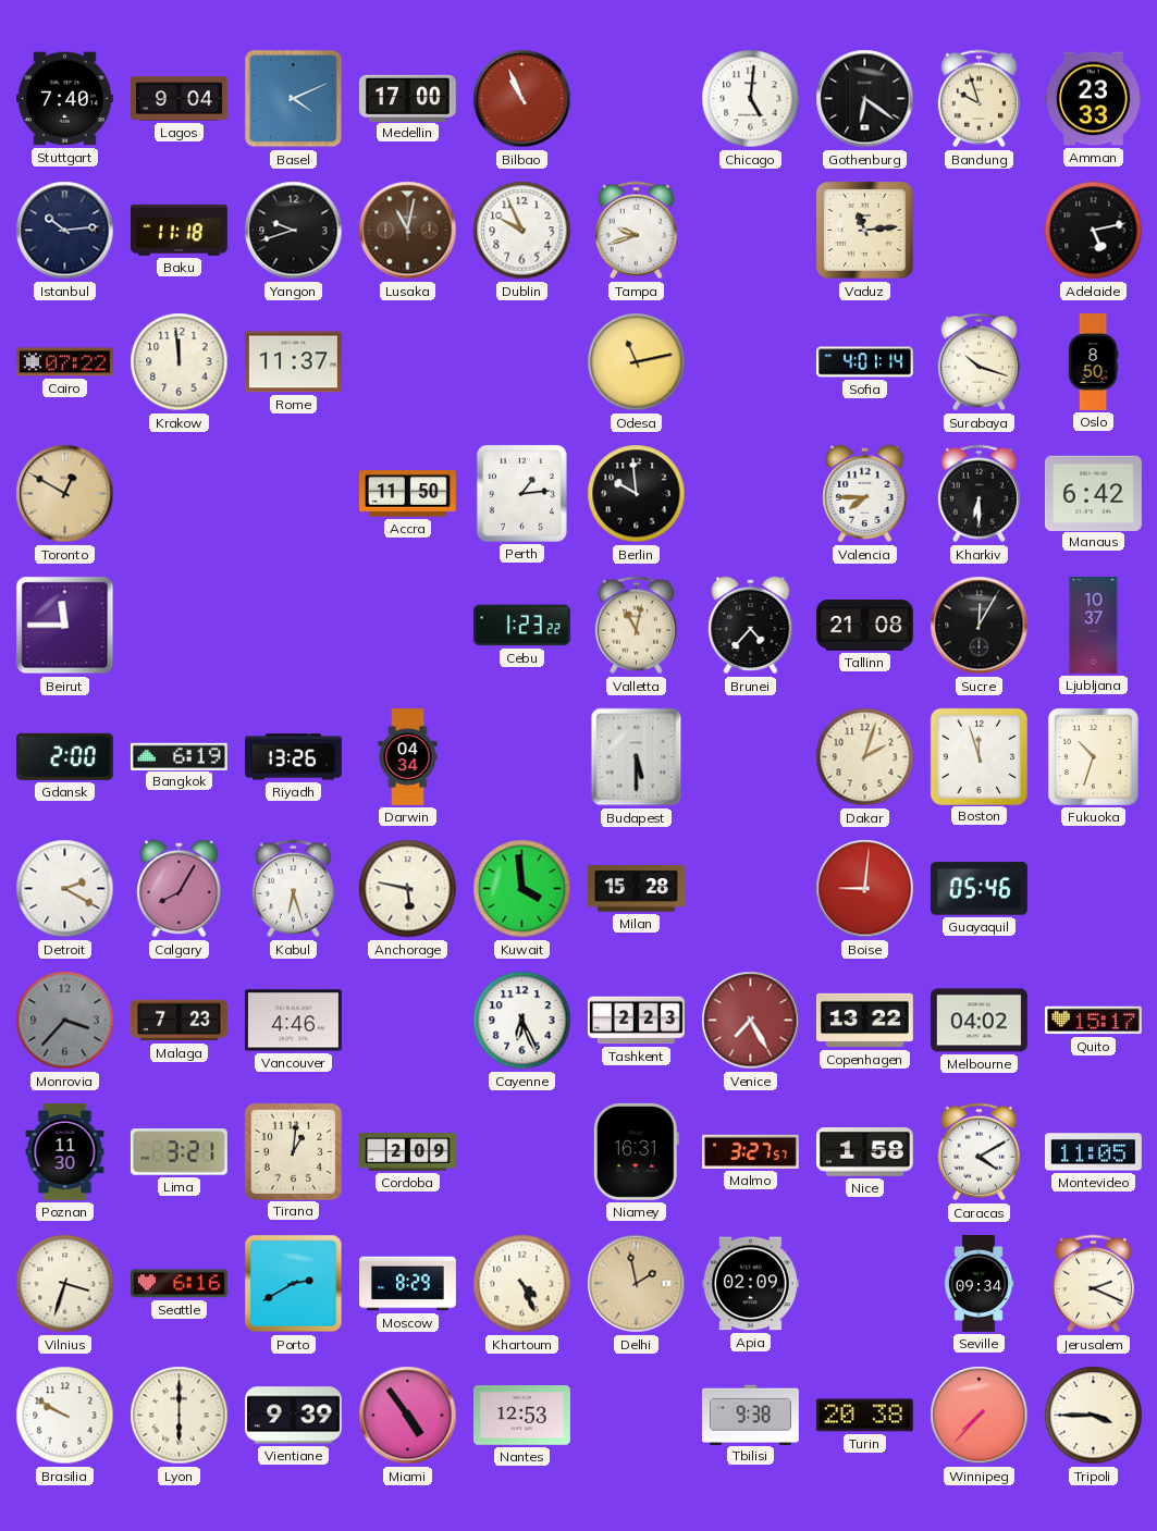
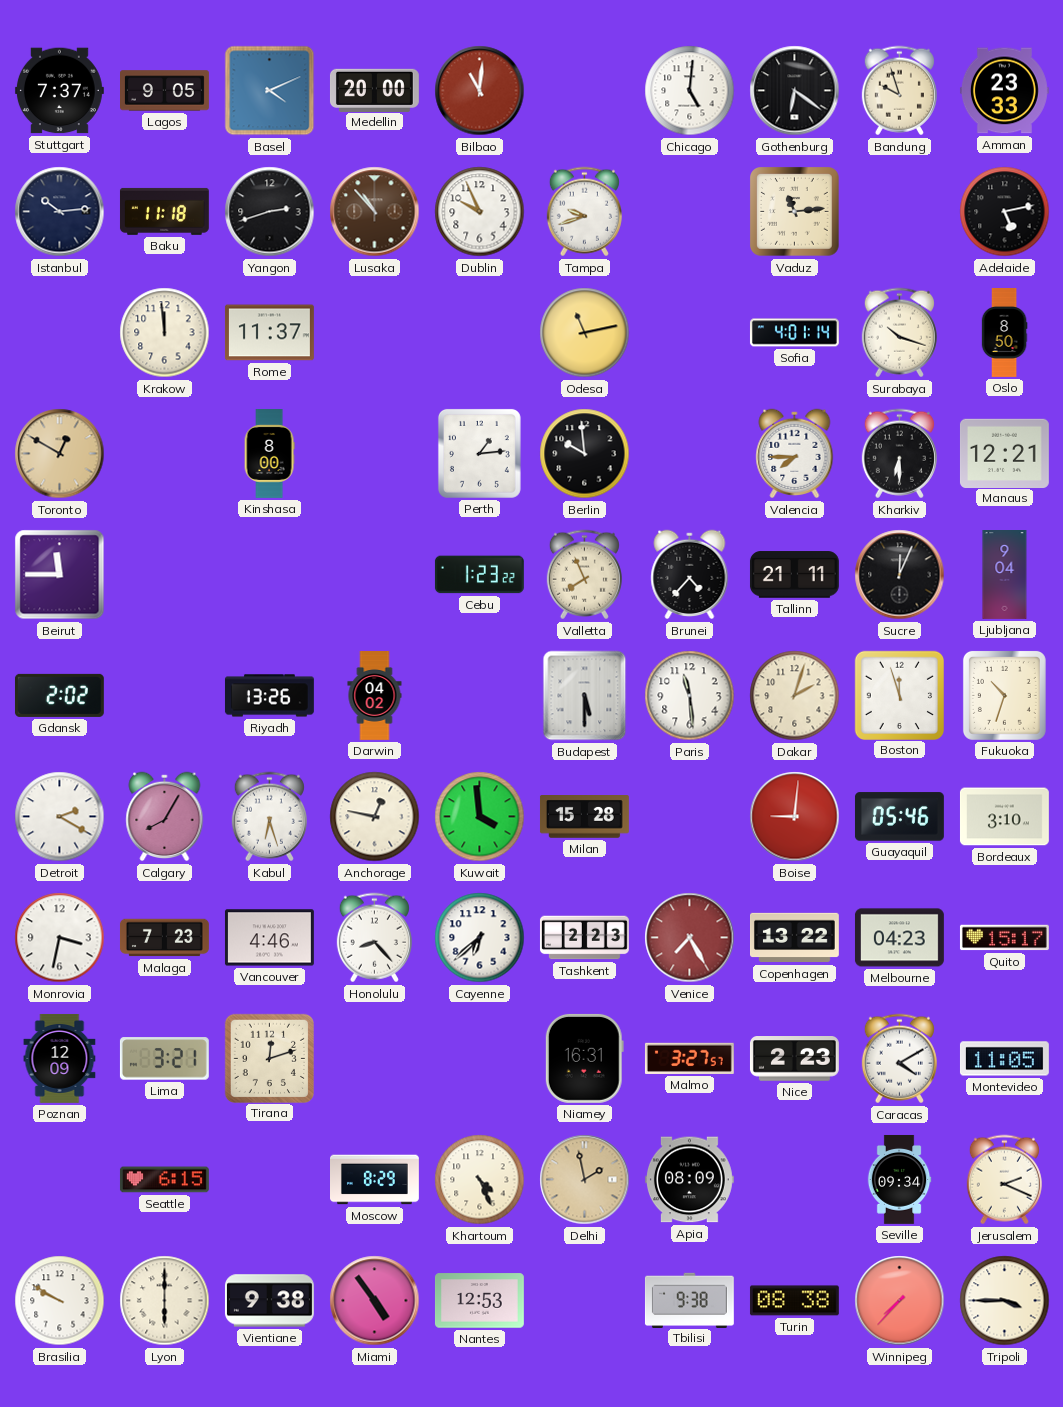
Stuttgart: 7:40 -> 7:37
Lagos: 9:04 -> 9:05
Medellin: 17:00 -> 20:00
Bilbao: 10:56 -> 11:01
Yangon: 9:42 -> 2:42
Lusaka: 11:02 -> 10:53
Cairo: 07:22 -> none
Kinshasa: none -> 8:00
Accra: 11:50 -> none
Manaus: 6:42 -> 12:21
Valletta: 11:02 -> 7:56
Tallinn: 21:08 -> 21:11
Sucre: 12:05 -> 12:04
Ljubljana: 10:37 -> 9:04
Gdansk: 2:00 -> 2:02
Bangkok: 6:19 -> none
Darwin: 04:34 -> 04:02
Paris: none -> 11:29
Anchorage: 5:47 -> 12:47
Bordeaux: none -> 3:10
Monrovia: 3:37 -> 3:32
Monrovia dial: grey -> white
Honolulu: none -> 8:23
Cayenne: 6:26 -> 6:38
Melbourne: 04:02 -> 04:23
Poznan: 11:30 -> 12:09
Tirana: 1:01 -> 12:12
Cordoba: 2:09 -> none
Nice: 1:58 -> 2:23
Vilnius: 3:33 -> none
Seattle: 6:16 -> 6:15
Porto: 2:40 -> none
Apia: 02:09 -> 08:09
Vientiane: 9:39 -> 9:38
Turin: 20:38 -> 08:38
